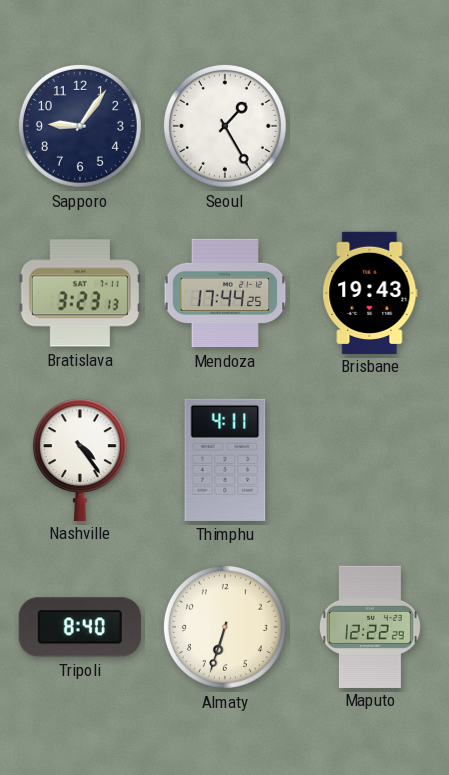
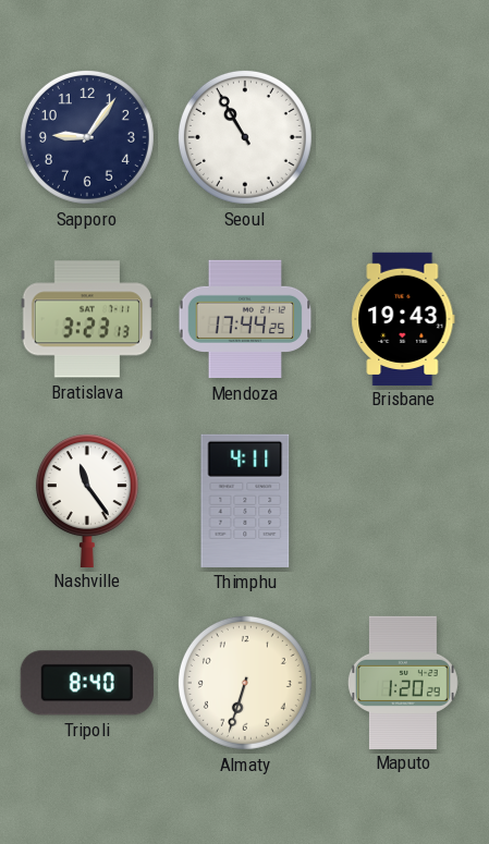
Seoul: 1:25 -> 10:55
Nashville: 4:24 -> 11:24
Maputo: 12:22 -> 1:20
